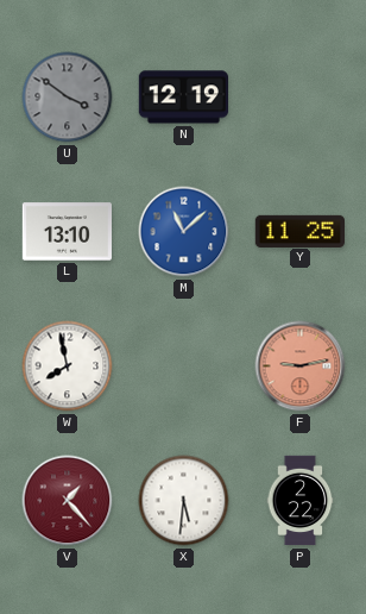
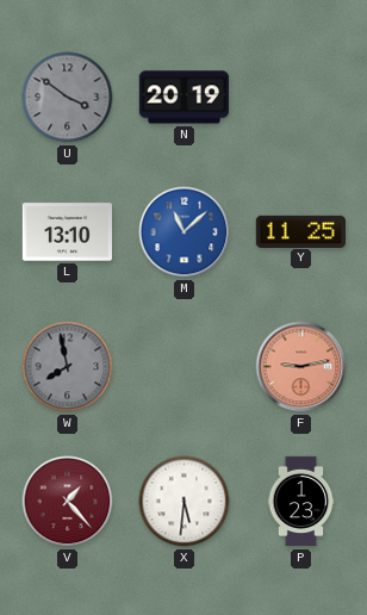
N: 12:19 -> 20:19
W dial: white -> grey
P: 2:22 -> 1:23
